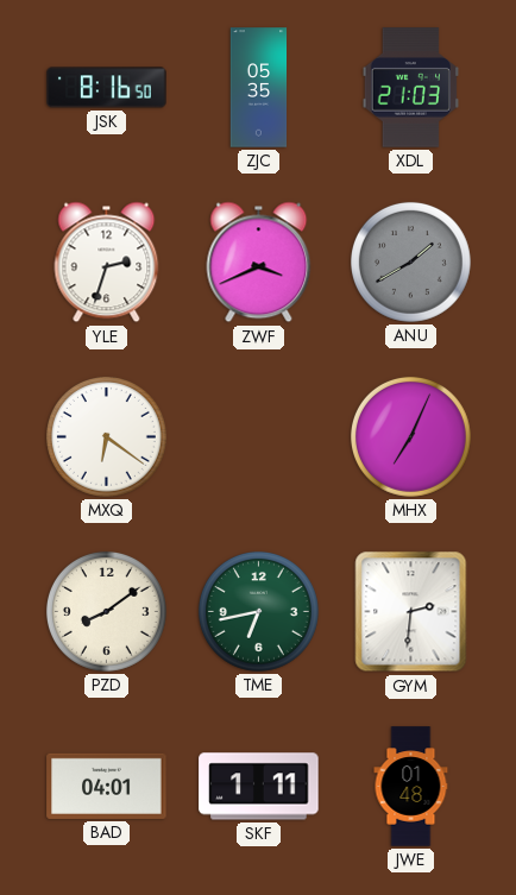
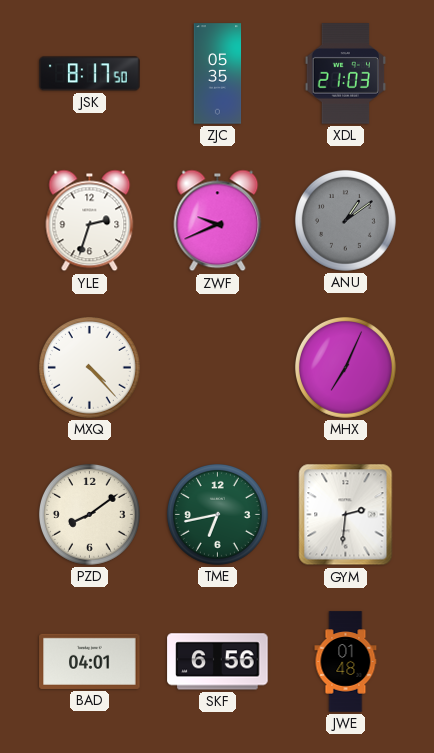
JSK: 8:16 -> 8:17
ZWF: 3:41 -> 9:41
ANU: 1:40 -> 1:09
MXQ: 6:21 -> 4:23
SKF: 1:11 -> 6:56
